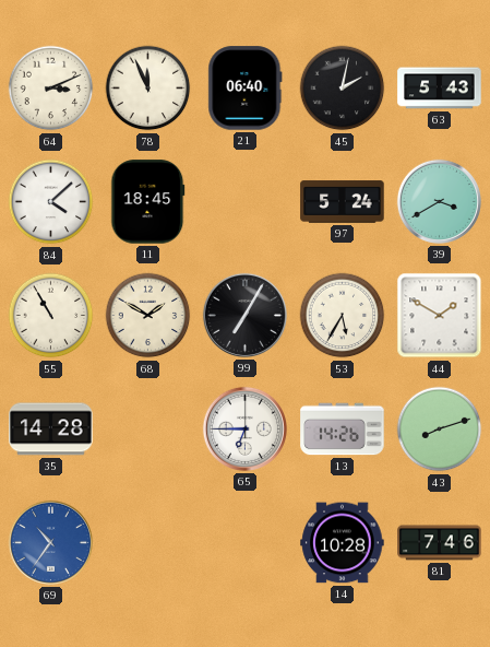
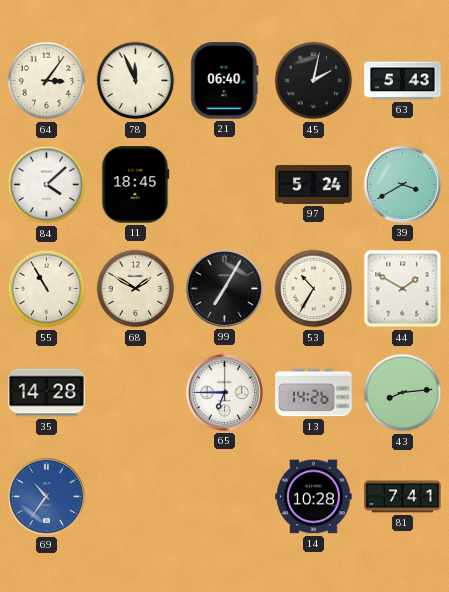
64: 3:11 -> 3:06
53: 5:35 -> 10:35
43: 8:12 -> 8:14
81: 7:46 -> 7:41
